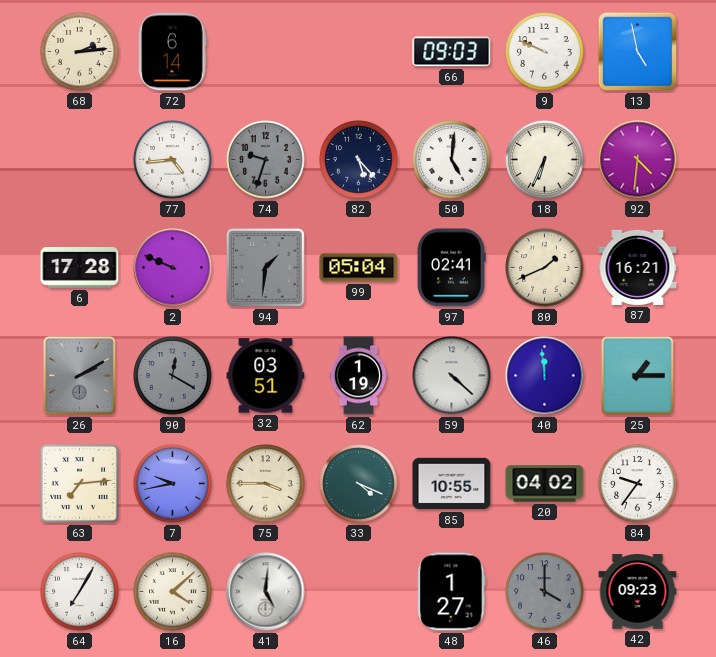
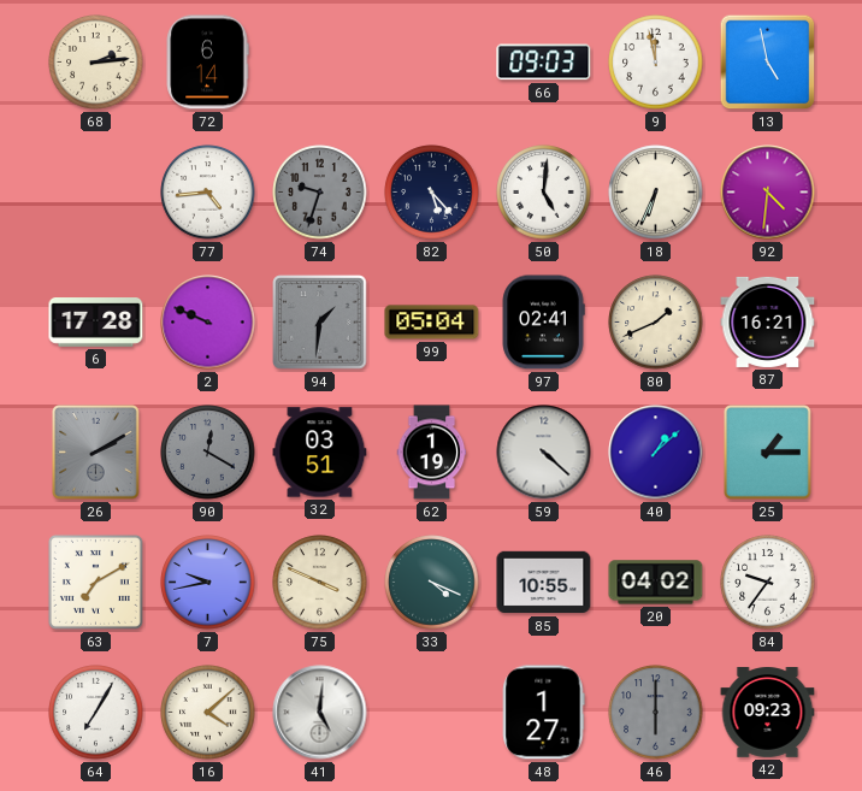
9: 9:49 -> 11:58
40: 11:59 -> 1:08
63: 7:14 -> 7:10
75: 3:45 -> 3:49
46: 4:00 -> 6:00
